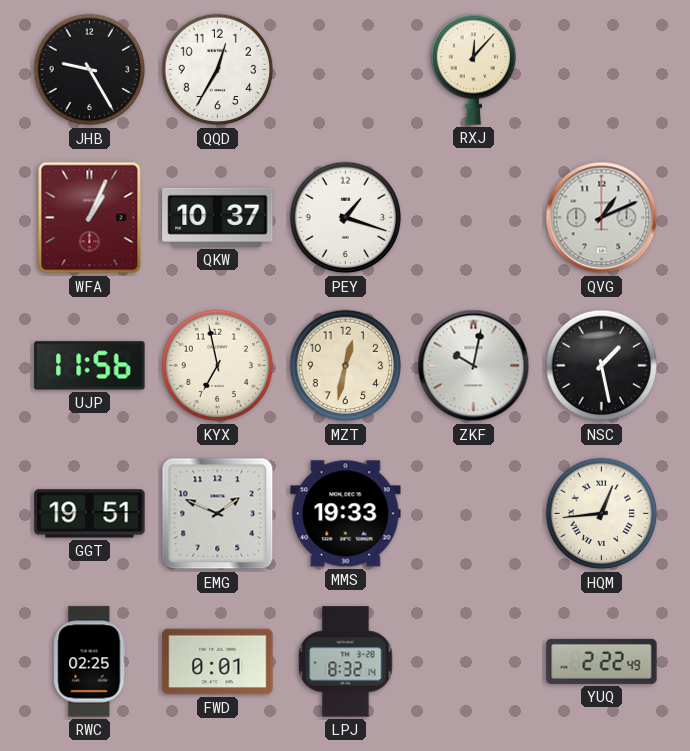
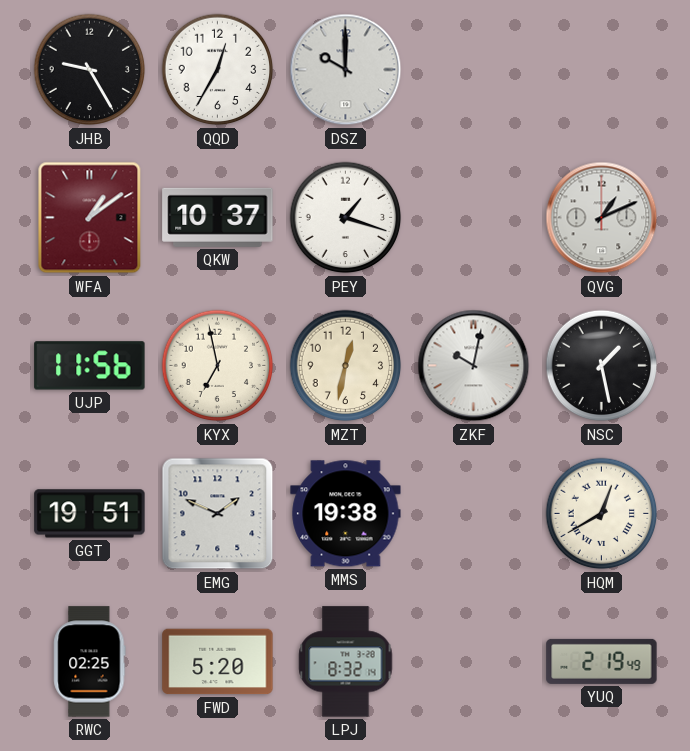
DSZ: none -> 10:00
RXJ: 12:07 -> none
WFA: 1:04 -> 1:09
MMS: 19:33 -> 19:38
HQM: 12:44 -> 12:40
FWD: 0:01 -> 5:20
YUQ: 2:22 -> 2:19
